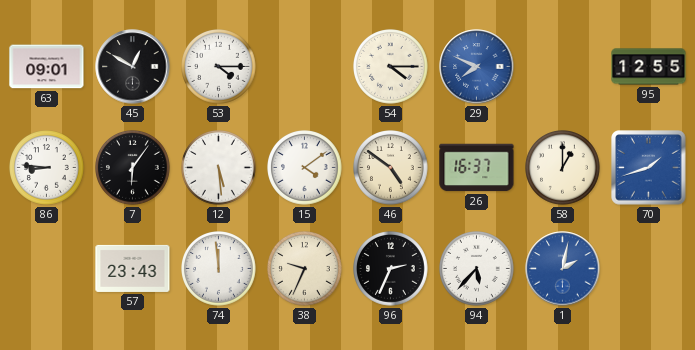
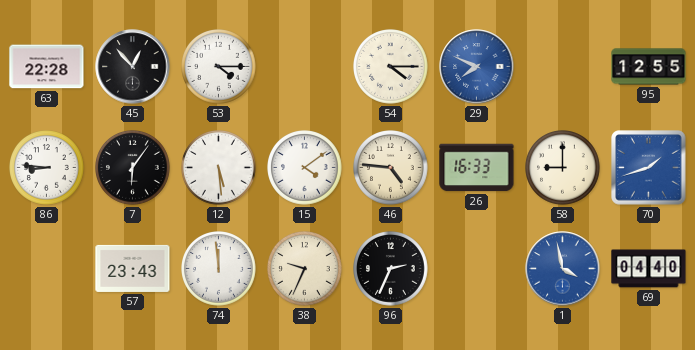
63: 09:01 -> 22:28
45: 12:50 -> 12:53
46: 4:51 -> 4:46
26: 16:37 -> 16:33
58: 1:00 -> 9:00
94: 5:37 -> none
1: 2:02 -> 3:58
69: none -> 04:40
